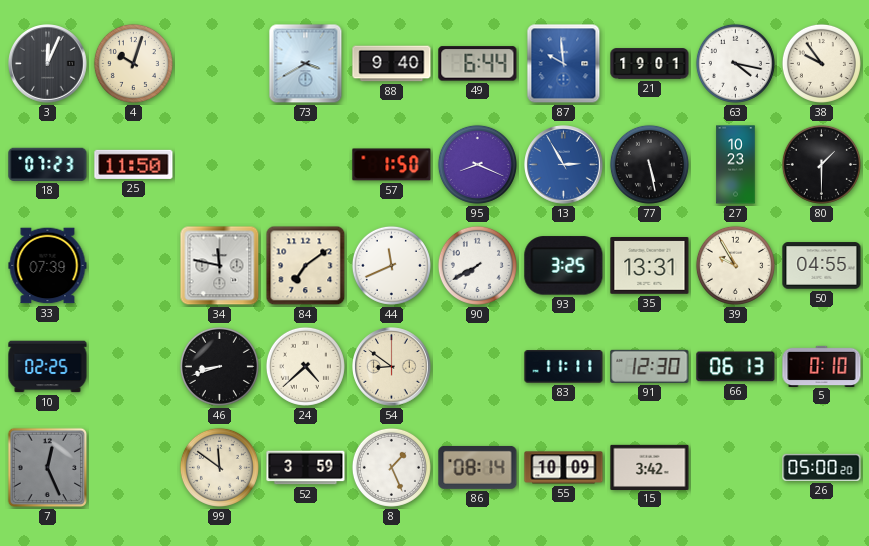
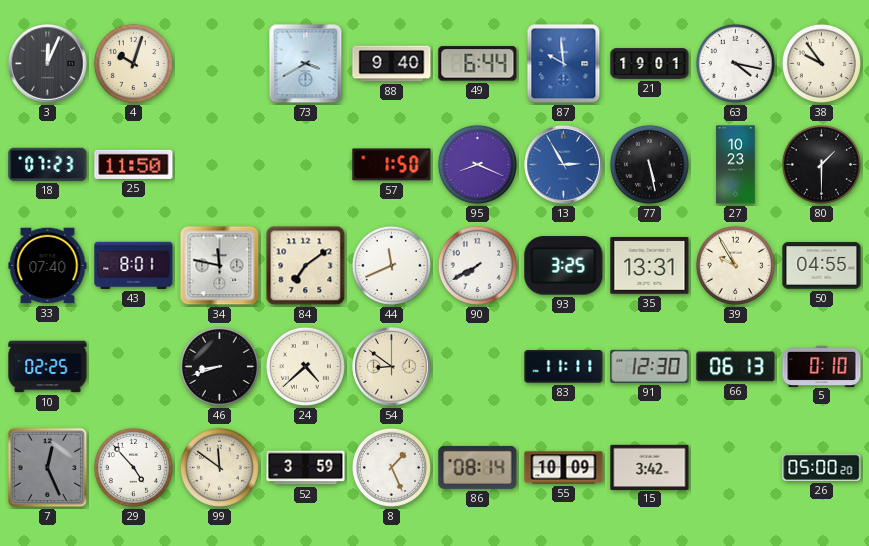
33: 07:39 -> 07:40
43: none -> 8:01
29: none -> 4:53
